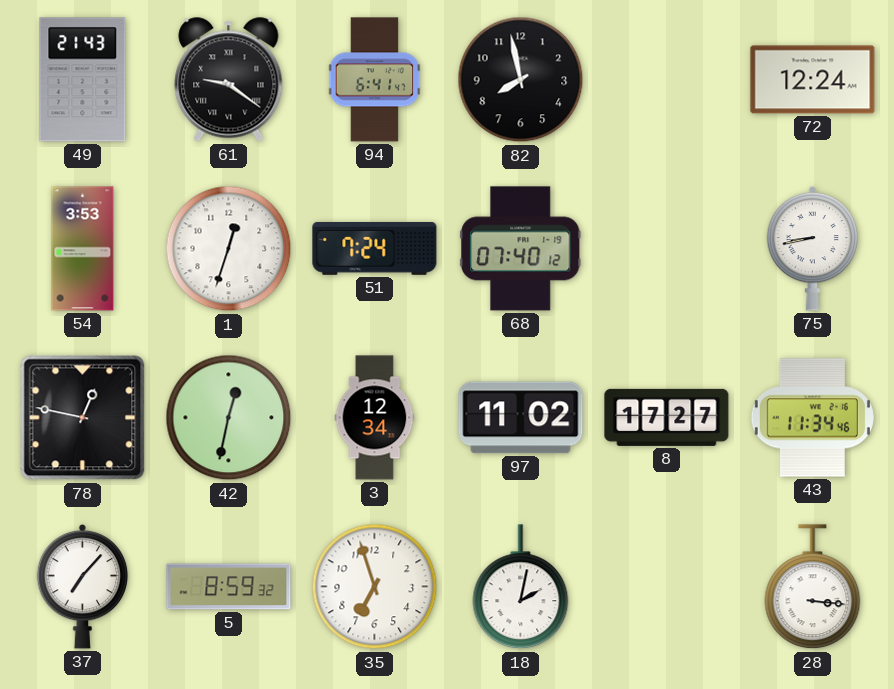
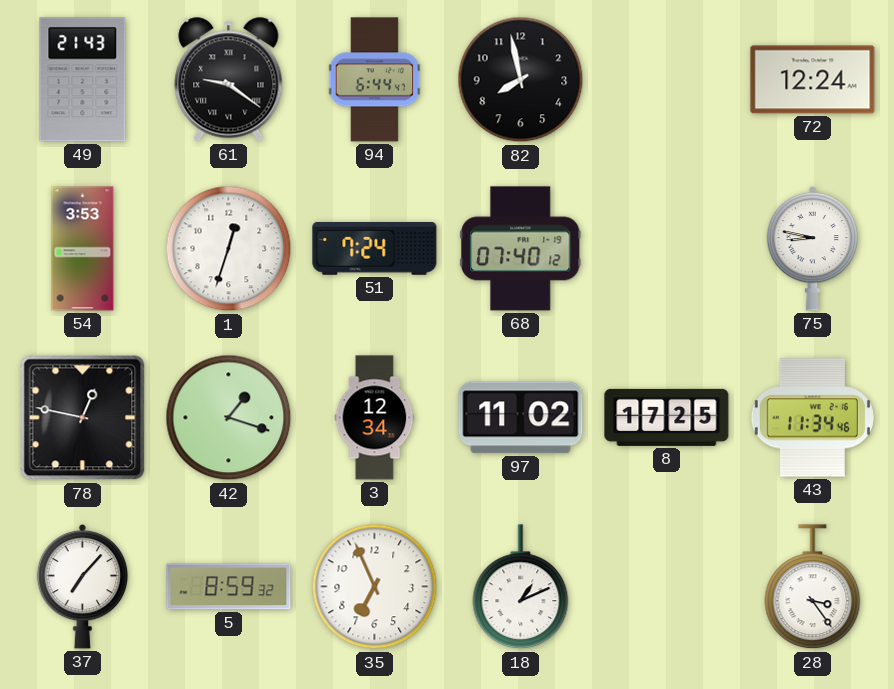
94: 6:41 -> 6:44
75: 8:43 -> 8:47
42: 12:32 -> 1:18
8: 17:27 -> 17:25
35: 6:57 -> 6:56
18: 2:02 -> 1:11
28: 3:16 -> 3:24
